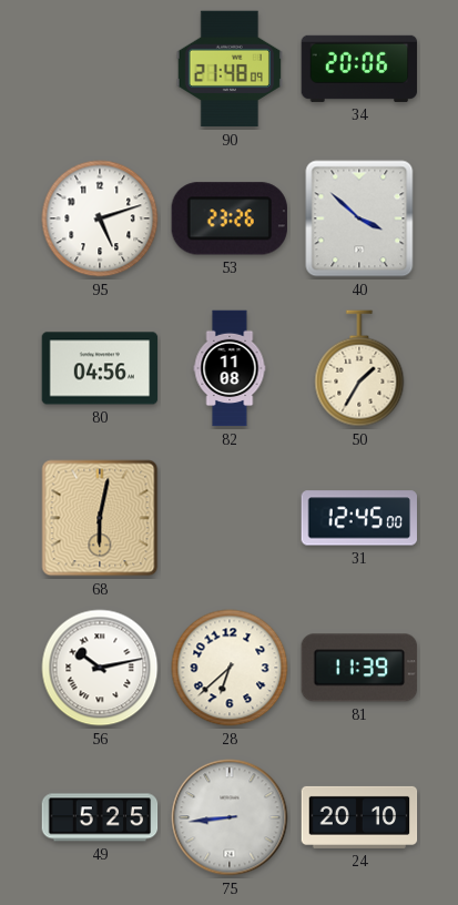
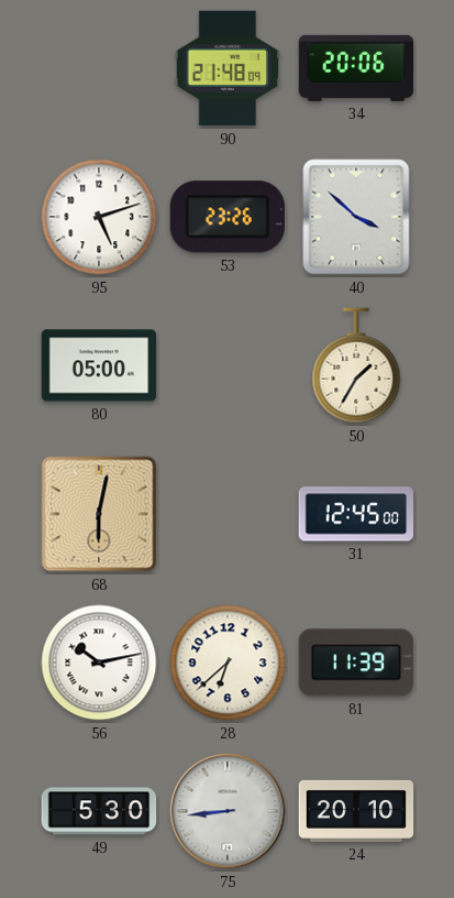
80: 04:56 -> 05:00
82: 11:08 -> none
49: 5:25 -> 5:30
